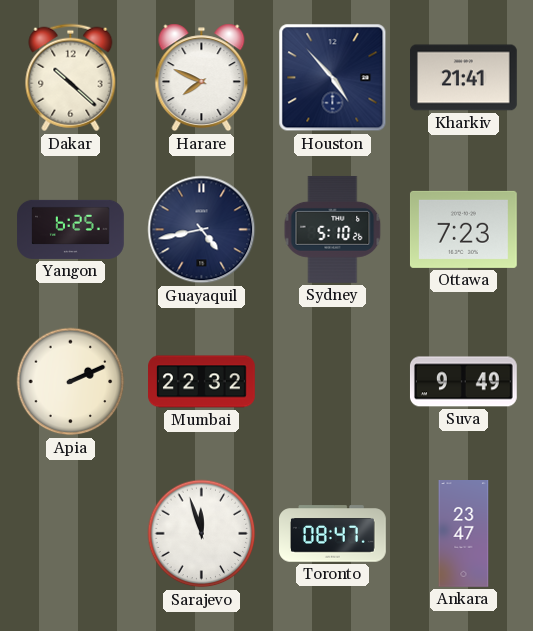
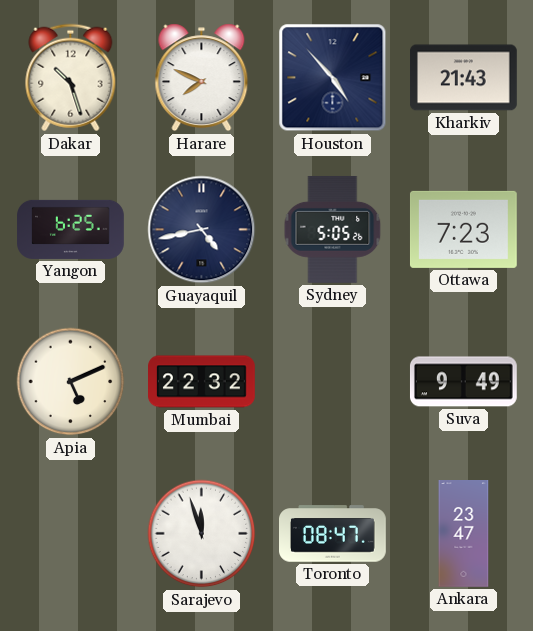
Dakar: 10:22 -> 10:27
Kharkiv: 21:41 -> 21:43
Sydney: 5:10 -> 5:05
Apia: 2:11 -> 5:11
